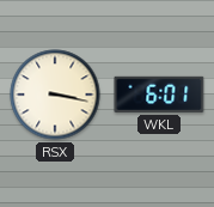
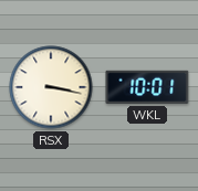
WKL: 6:01 -> 10:01
